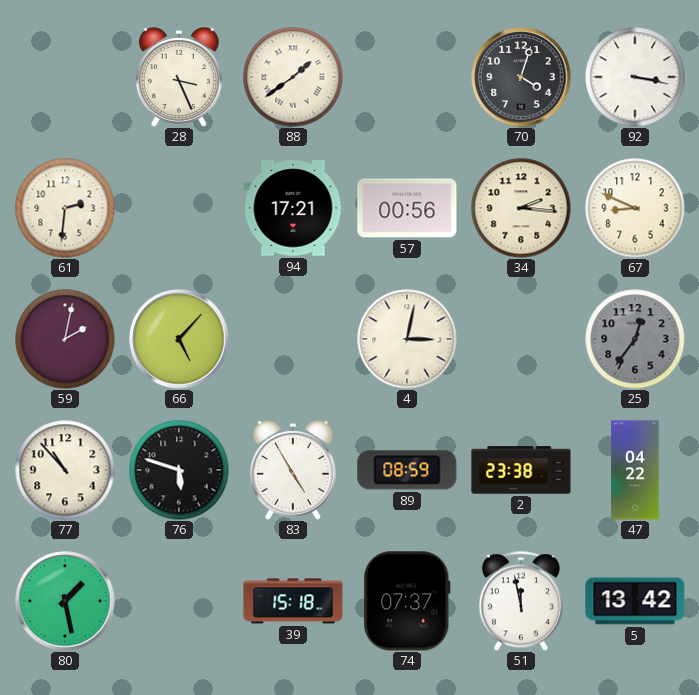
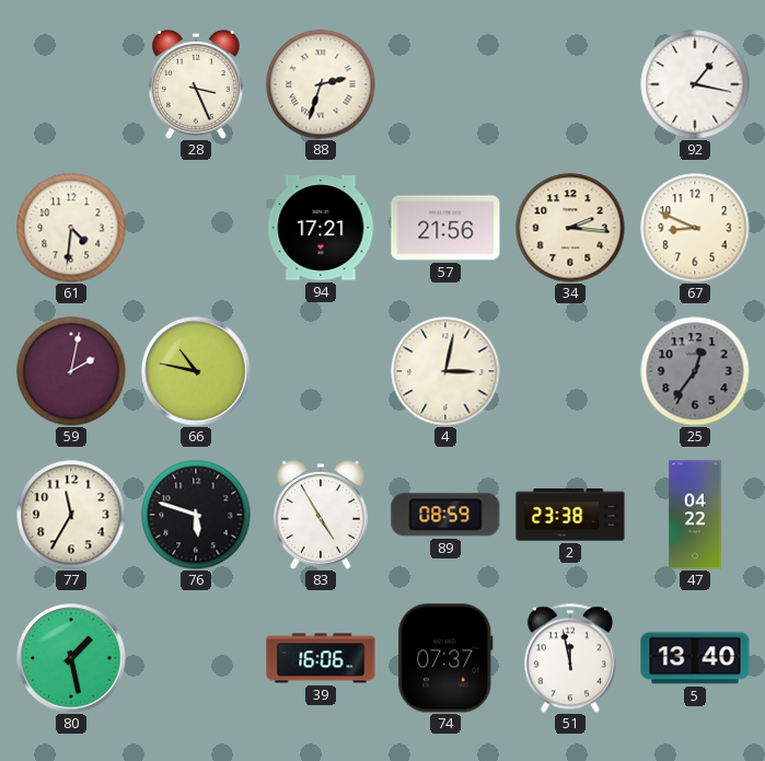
88: 1:39 -> 2:33
70: 4:03 -> none
92: 3:17 -> 1:17
61: 2:31 -> 4:31
57: 00:56 -> 21:56
66: 5:07 -> 10:47
77: 10:53 -> 11:35
39: 15:18 -> 16:06
5: 13:42 -> 13:40
